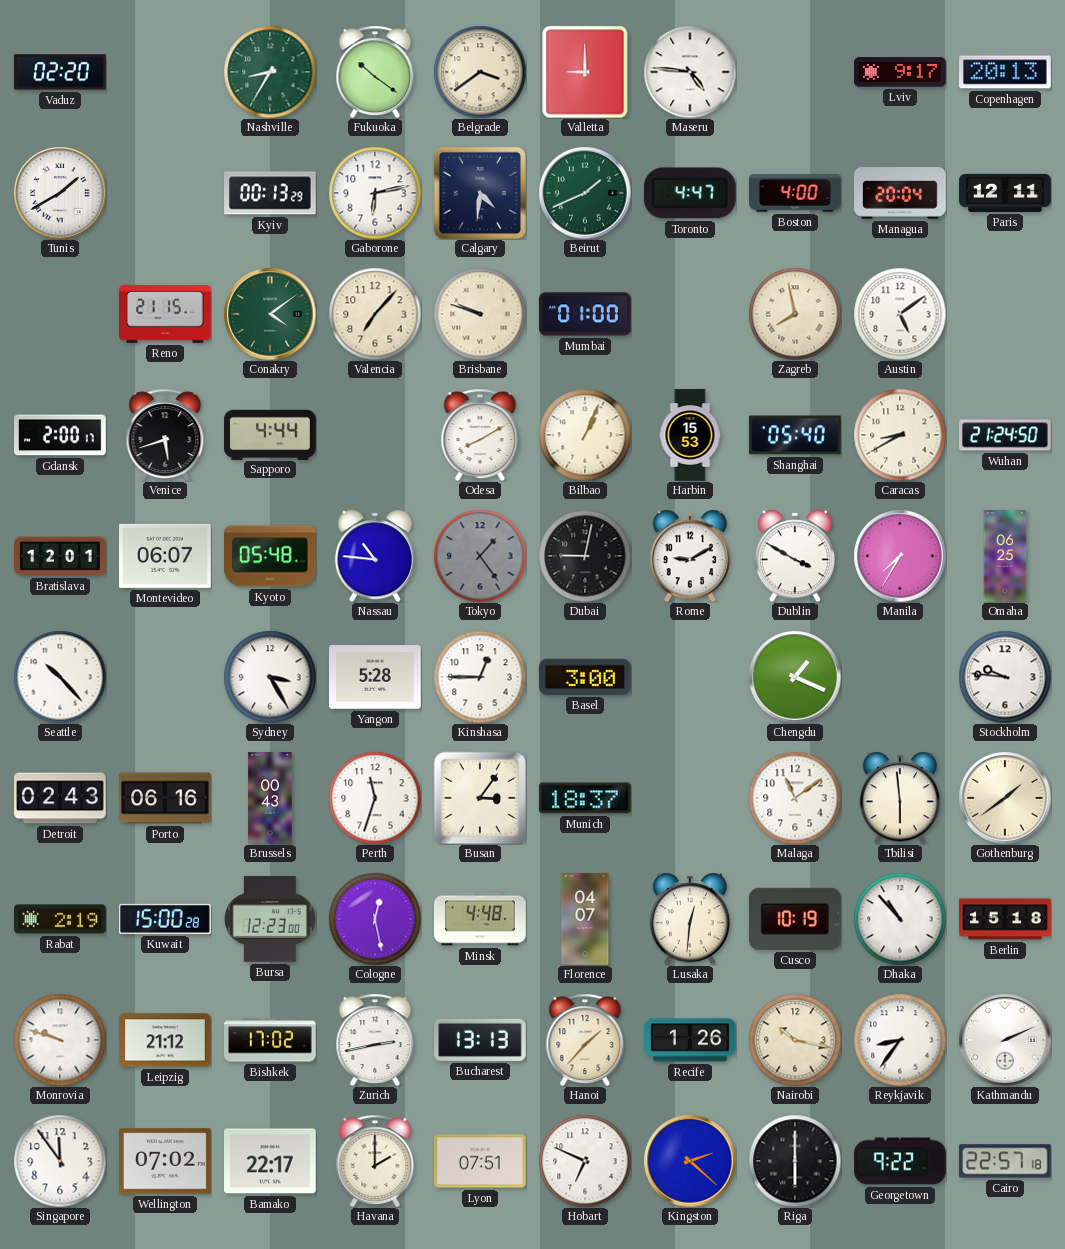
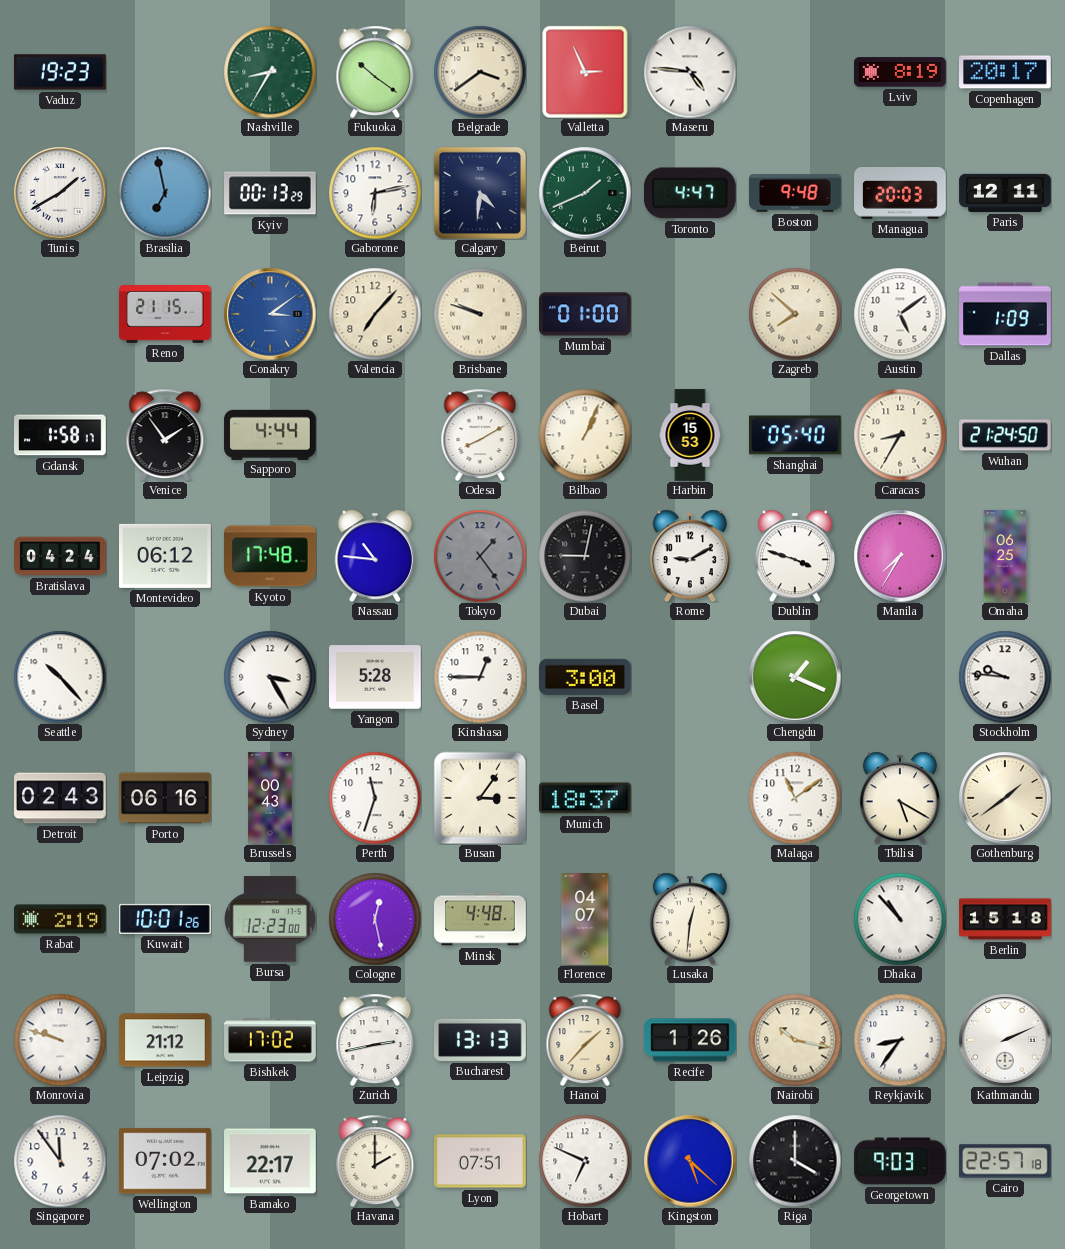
Vaduz: 02:20 -> 19:23
Valletta: 9:00 -> 2:56
Lviv: 9:17 -> 8:19
Copenhagen: 20:13 -> 20:17
Brasilia: none -> 6:58
Boston: 4:00 -> 9:48
Managua: 20:04 -> 20:03
Conakry: 4:09 -> 3:09
Conakry dial: green -> blue
Zagreb: 7:58 -> 7:52
Dallas: none -> 1:09
Gdansk: 2:00 -> 1:58
Venice: 5:42 -> 1:54
Caracas: 8:40 -> 8:35
Bratislava: 12:01 -> 04:24
Montevideo: 06:07 -> 06:12
Kyoto: 05:48 -> 17:48
Dublin: 3:50 -> 3:48
Tbilisi: 5:59 -> 5:20
Kuwait: 15:00 -> 10:01
Cusco: 10:19 -> none
Kingston: 2:22 -> 5:22
Riga: 6:00 -> 4:00
Georgetown: 9:22 -> 9:03
